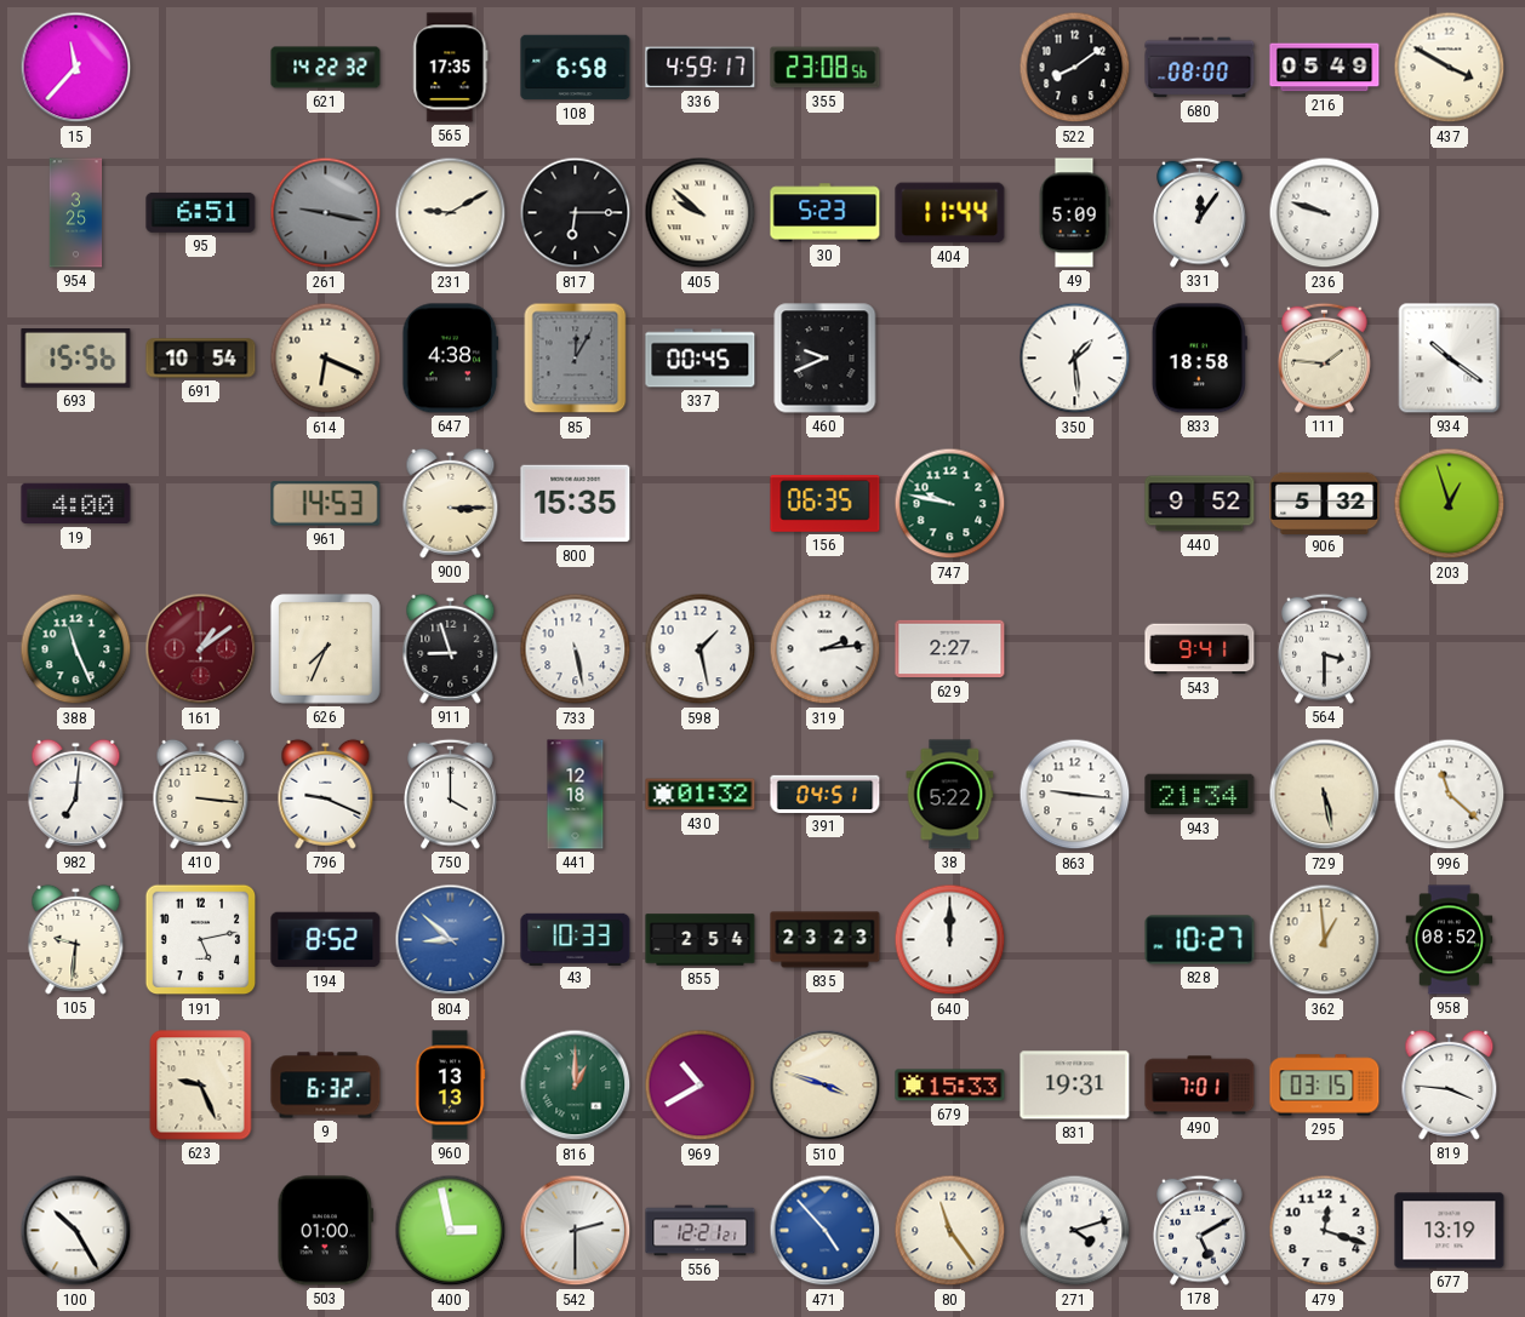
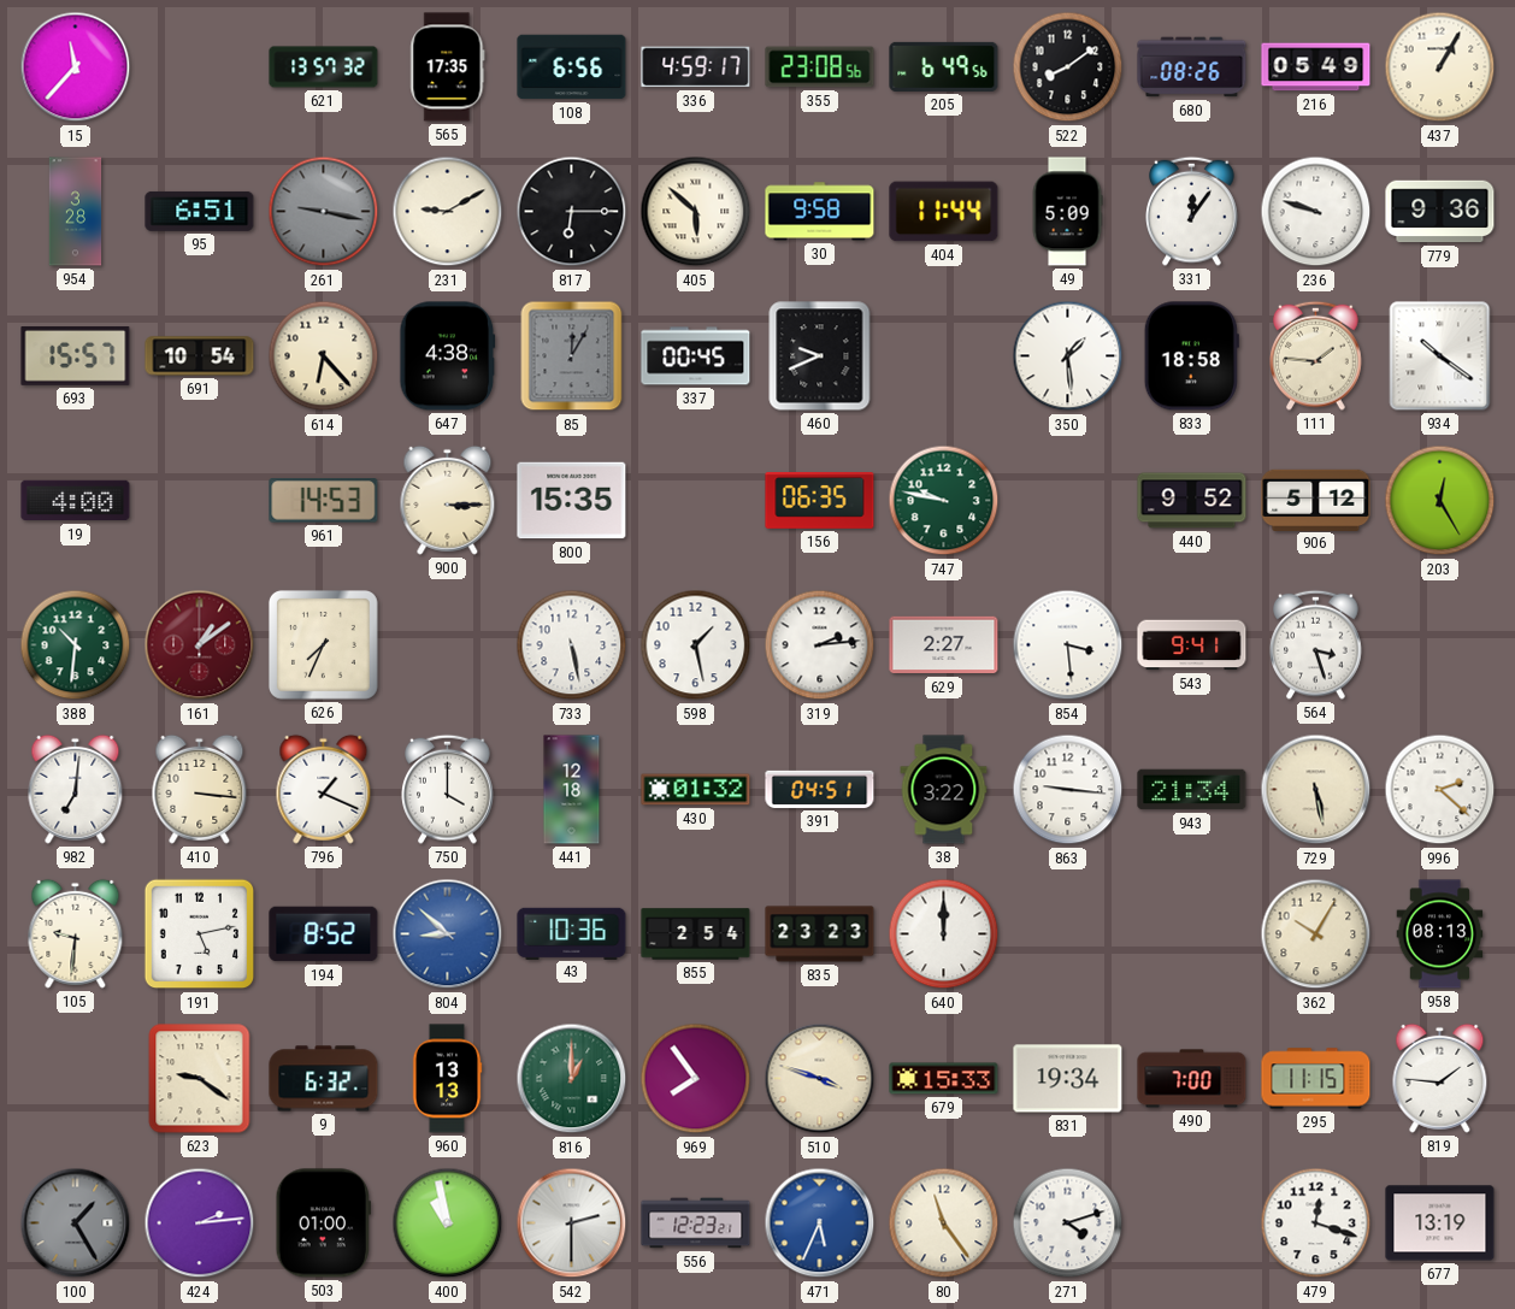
621: 14:22 -> 13:57
108: 6:58 -> 6:56
205: none -> 6:49
680: 08:00 -> 08:26
437: 3:50 -> 1:05
954: 3:25 -> 3:28
405: 9:52 -> 5:52
30: 5:23 -> 9:58
779: none -> 9:36
693: 15:56 -> 15:57
614: 6:19 -> 6:23
906: 5:32 -> 5:12
203: 12:57 -> 12:25
388: 11:26 -> 10:31
911: 8:57 -> none
854: none -> 3:29
564: 3:30 -> 3:27
796: 9:19 -> 1:19
38: 5:22 -> 3:22
996: 11:22 -> 2:22
43: 10:33 -> 10:36
828: 10:27 -> none
362: 12:59 -> 10:05
958: 08:52 -> 08:13
623: 9:26 -> 9:21
969: 10:40 -> 7:54
831: 19:31 -> 19:34
490: 7:01 -> 7:00
295: 03:15 -> 11:15
819: 3:46 -> 1:46
100: 10:25 -> 1:25
100 dial: white -> grey
424: none -> 2:14
400: 2:58 -> 10:58
556: 12:21 -> 12:23
471: 4:53 -> 5:34
178: 5:10 -> none
